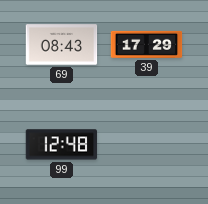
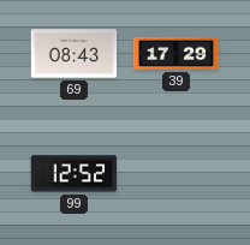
99: 12:48 -> 12:52
